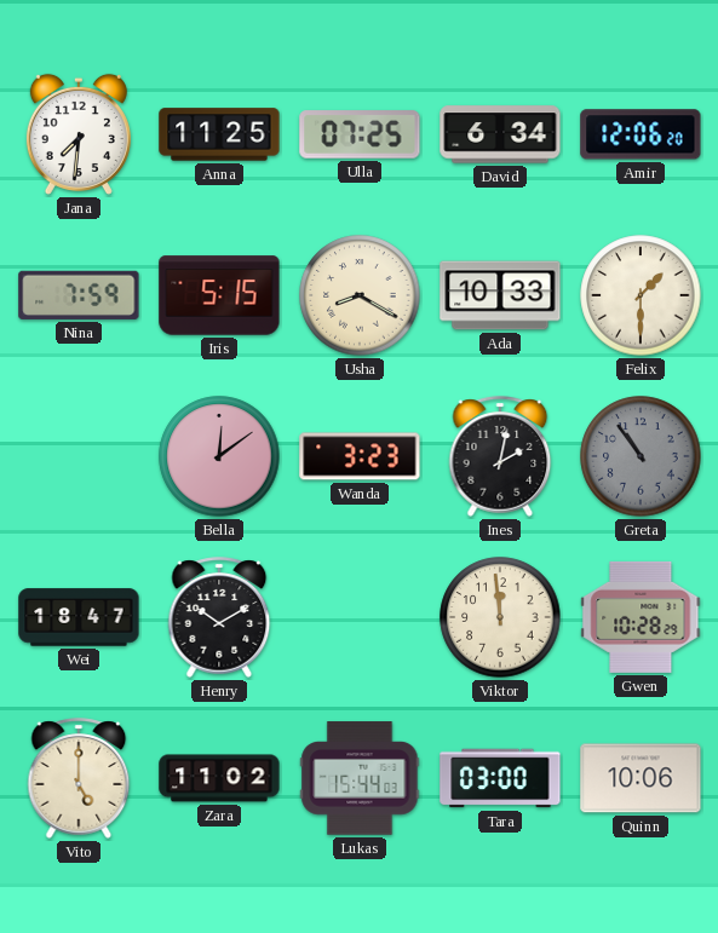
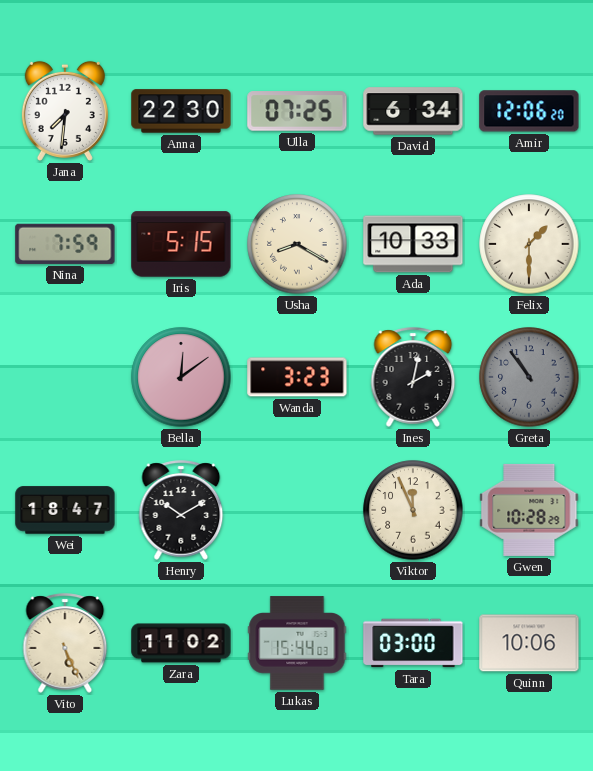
Anna: 11:25 -> 22:30
Viktor: 11:59 -> 11:56
Vito: 5:00 -> 5:26
